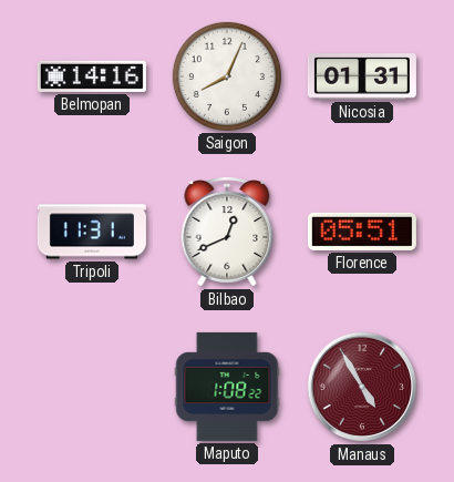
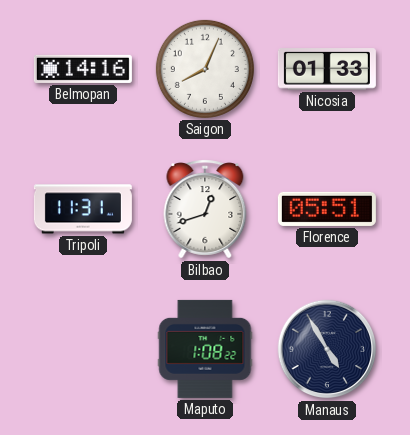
Nicosia: 01:31 -> 01:33
Bilbao: 12:41 -> 12:42
Manaus dial: burgundy -> navy
